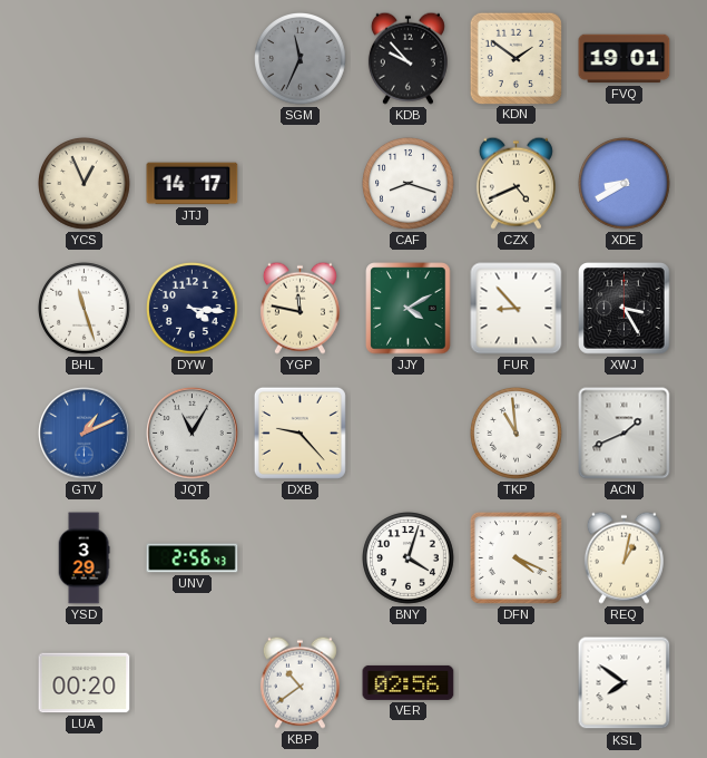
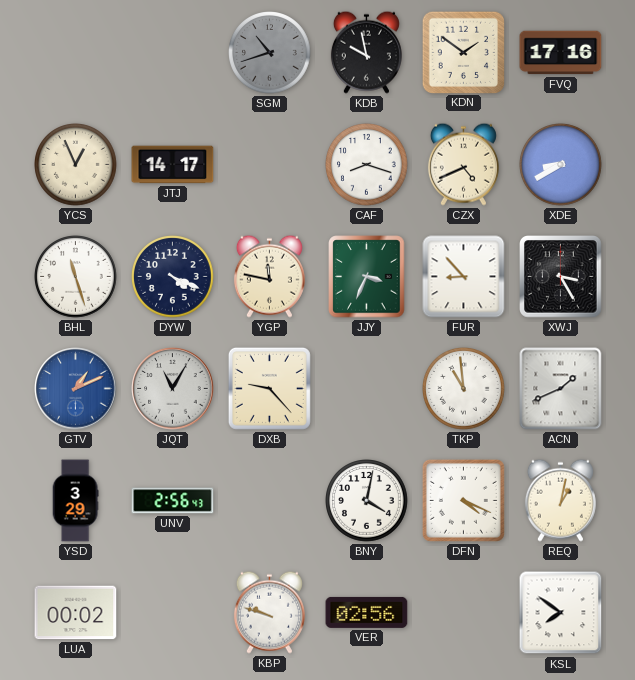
SGM: 11:34 -> 10:42
KDB: 9:53 -> 9:58
FVQ: 19:01 -> 17:16
DYW: 4:16 -> 4:19
JJY: 4:10 -> 3:34
BNY: 4:03 -> 4:02
LUA: 00:20 -> 00:02
KBP: 10:39 -> 9:48
